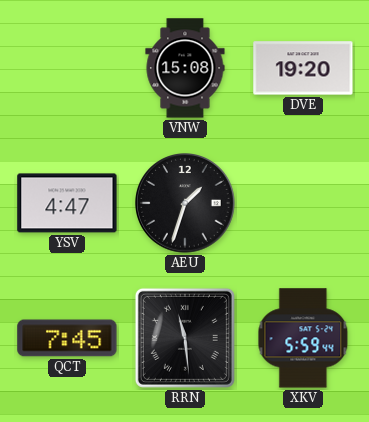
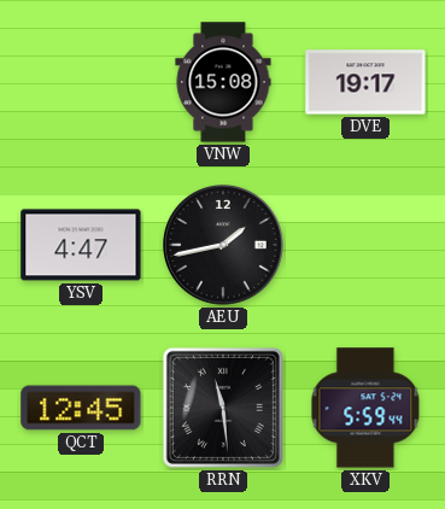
DVE: 19:20 -> 19:17
AEU: 1:33 -> 1:43
QCT: 7:45 -> 12:45
